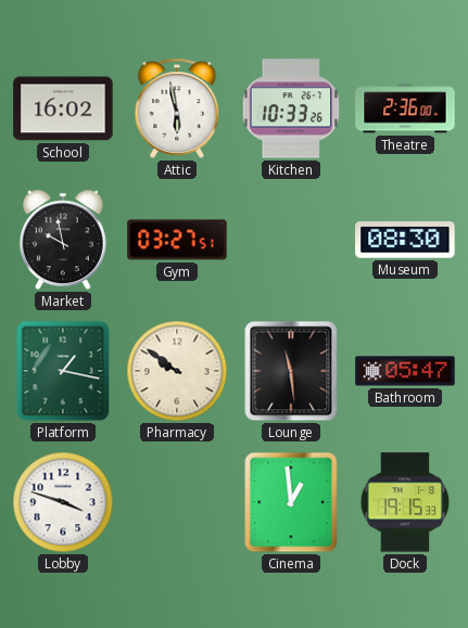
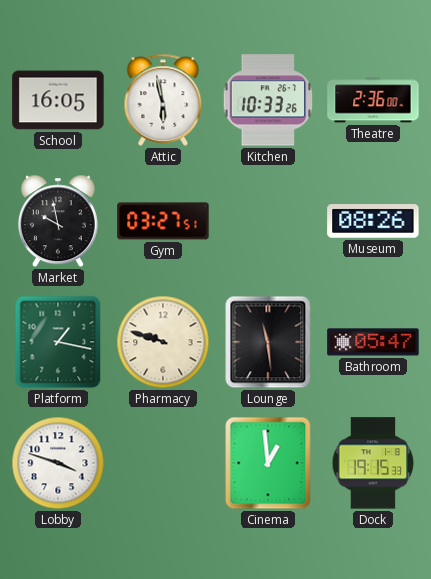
School: 16:02 -> 16:05
Museum: 08:30 -> 08:26
Pharmacy: 9:51 -> 9:48
